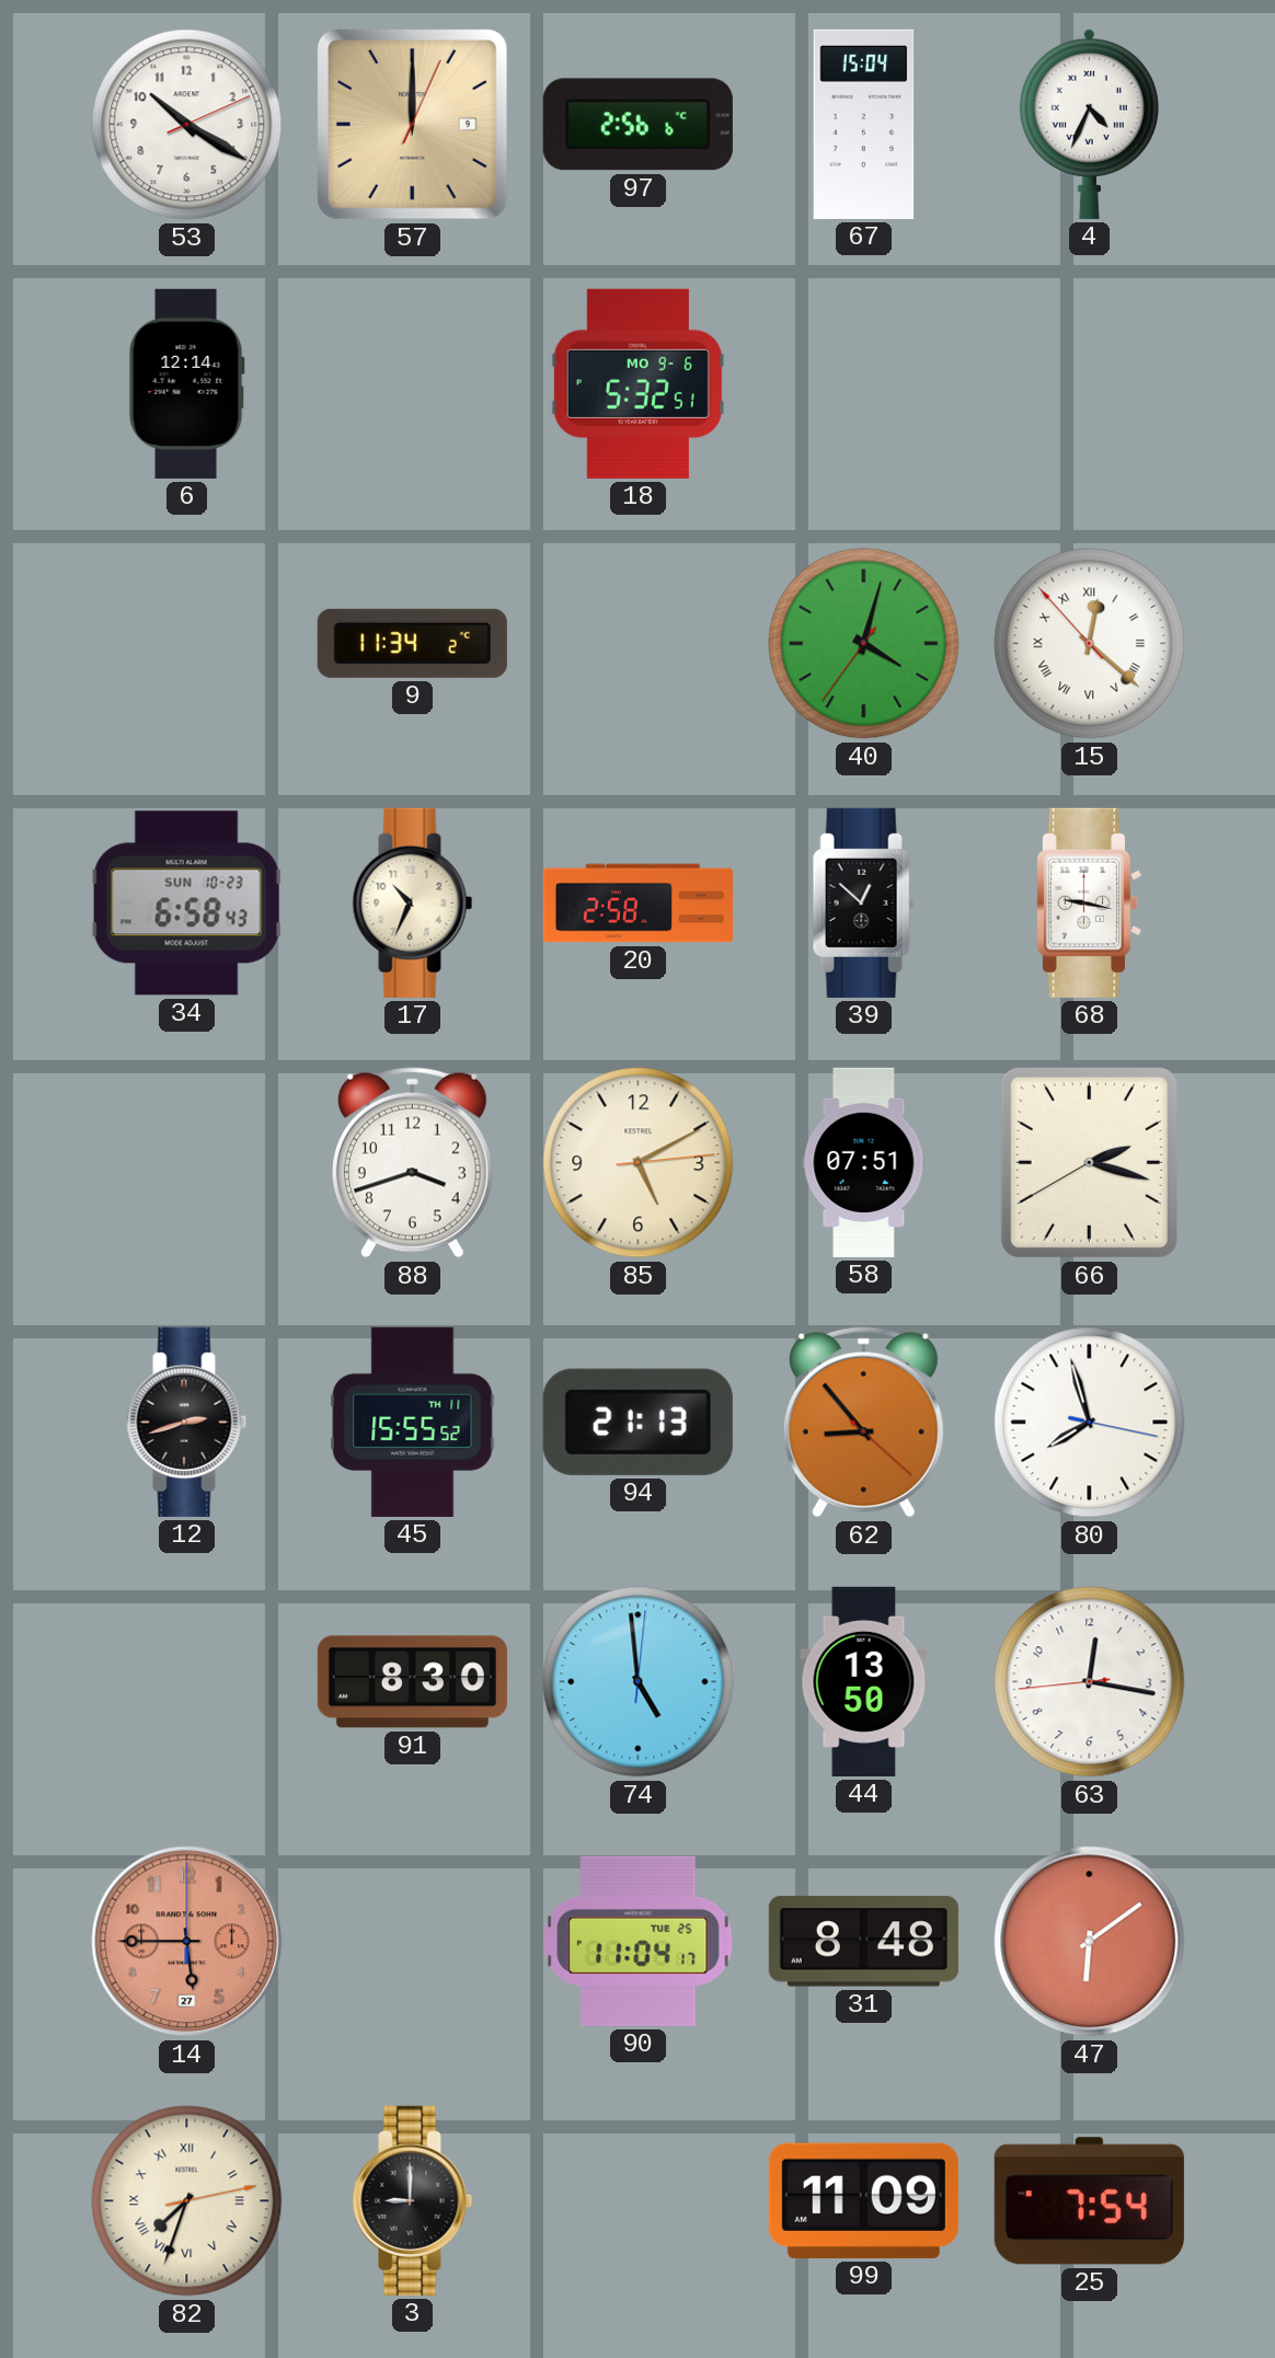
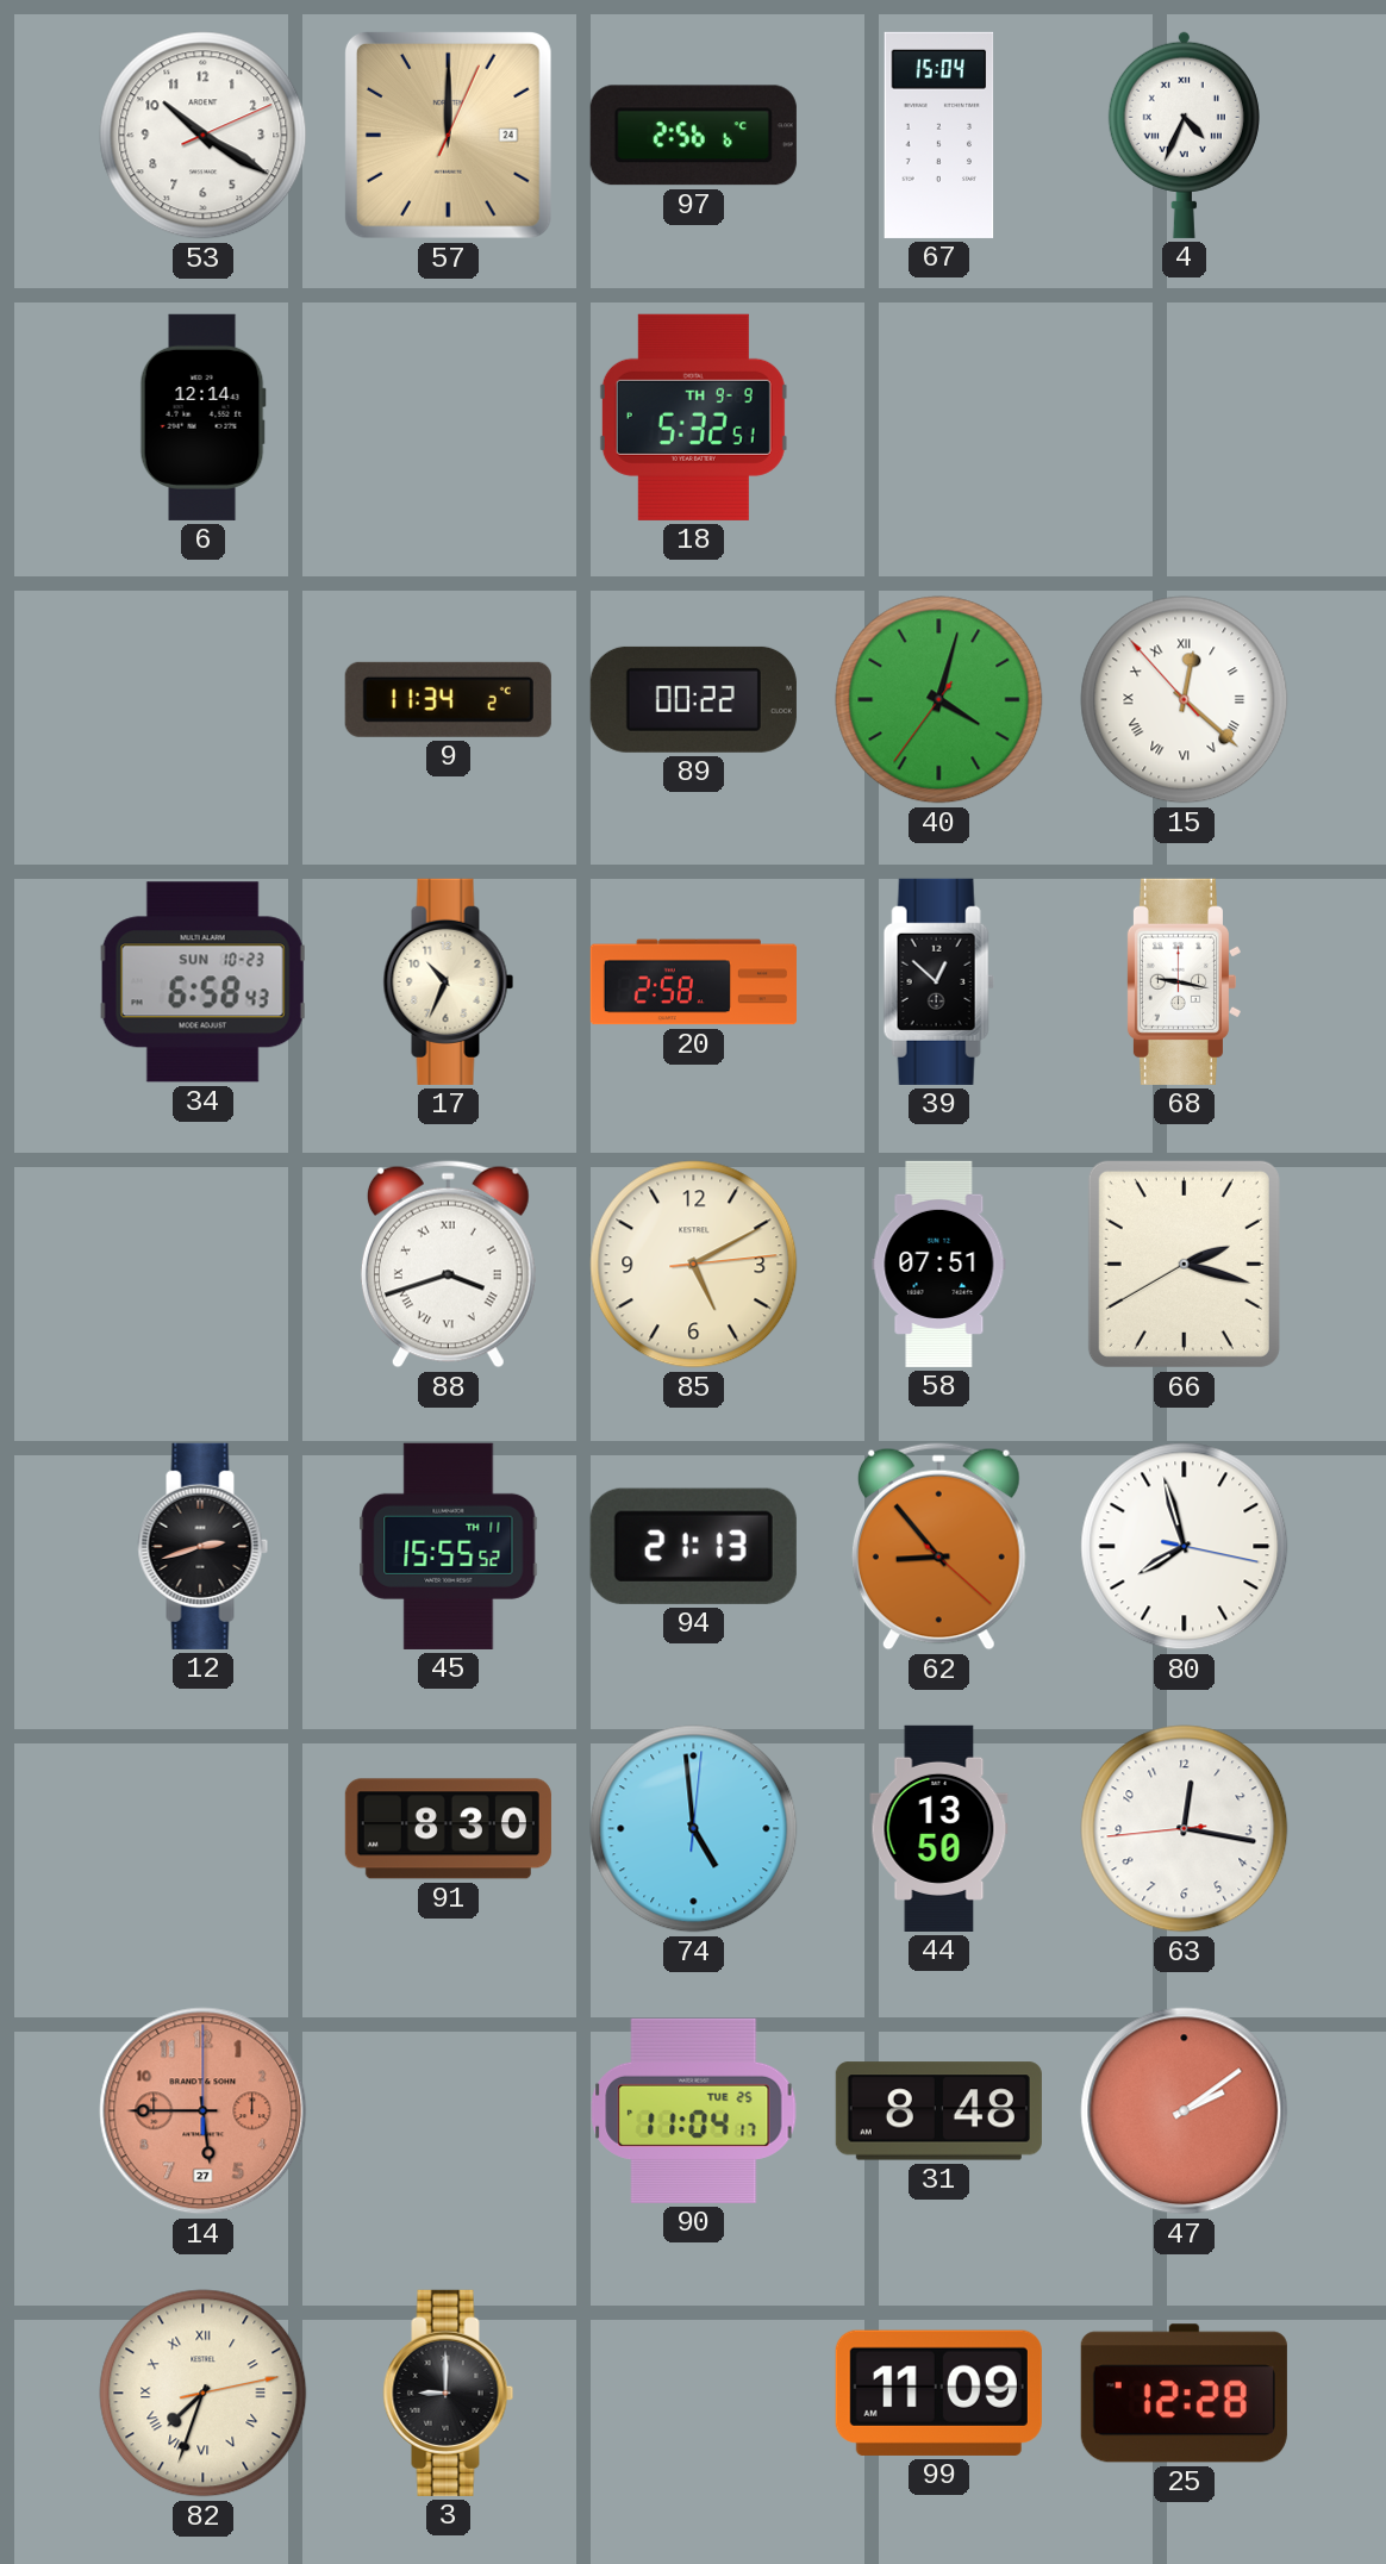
57 date: 9 -> 24
18 date: MO 9-6 -> TH 9-9
89: none -> 00:22
88 numerals: Arabic -> Roman
47: 6:09 -> 2:09
25: 7:54 -> 12:28
